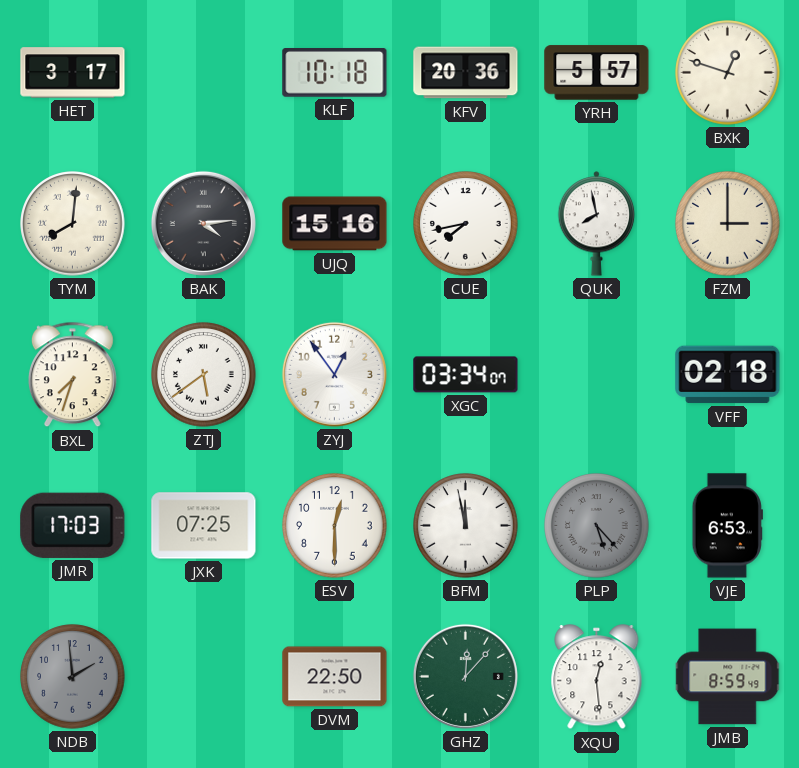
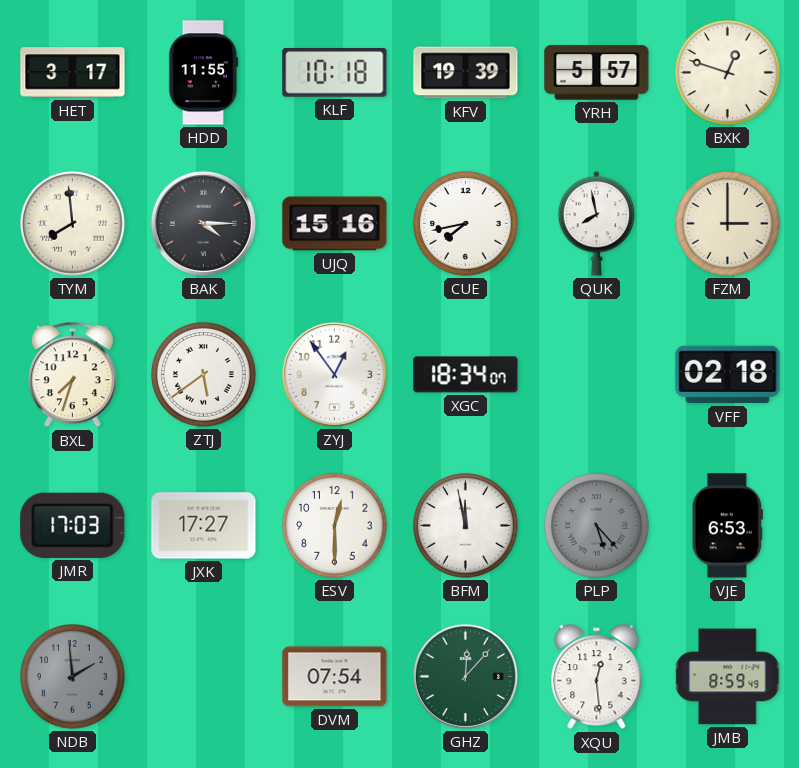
HDD: none -> 11:55
KFV: 20:36 -> 19:39
TYM: 8:01 -> 7:59
BAK: 4:14 -> 4:15
XGC: 03:34 -> 18:34
JXK: 07:25 -> 17:27
DVM: 22:50 -> 07:54
